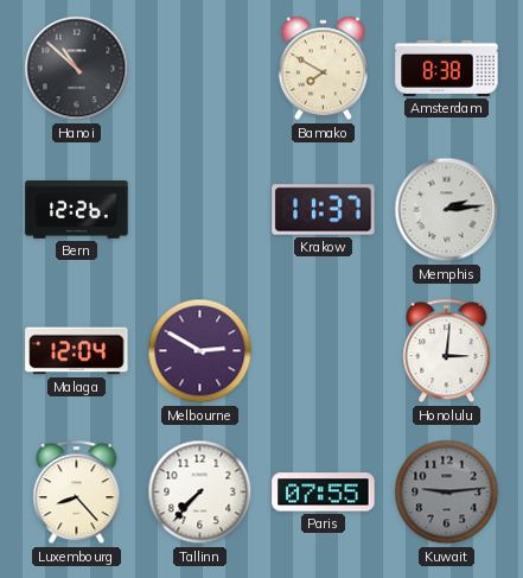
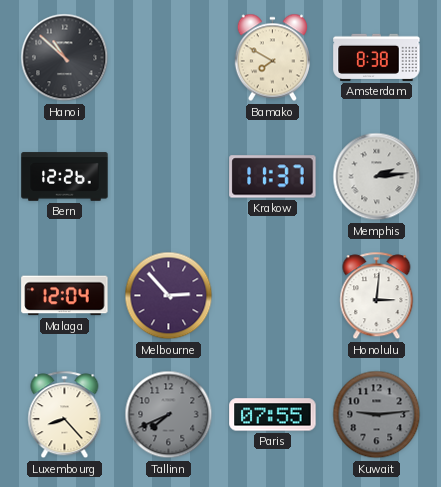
Melbourne: 2:50 -> 2:53
Tallinn: 7:37 -> 7:41
Tallinn dial: white -> grey
